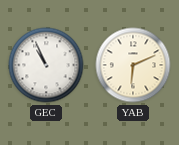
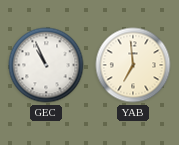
YAB: 6:11 -> 6:59
